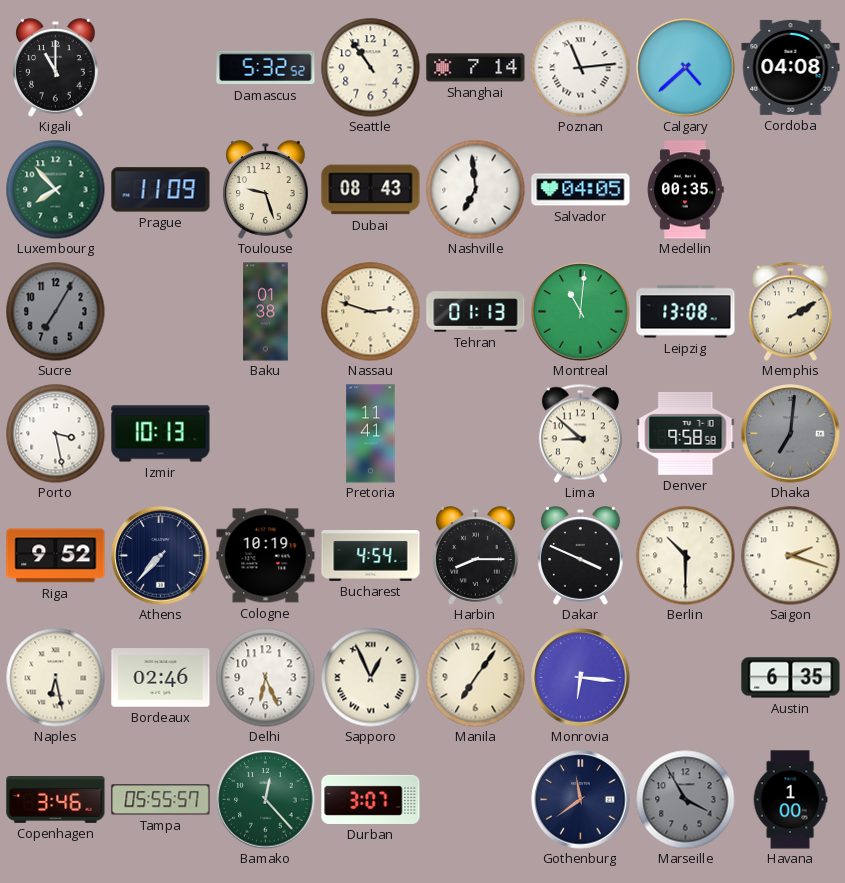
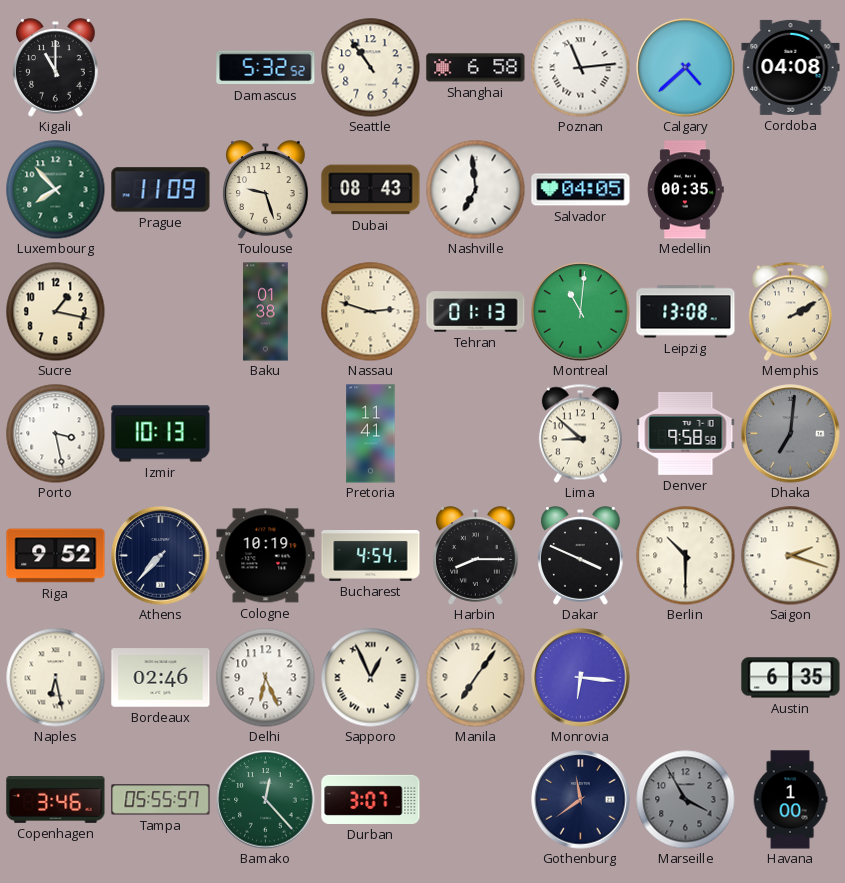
Shanghai: 7:14 -> 6:58
Sucre: 7:05 -> 1:17
Sucre dial: grey -> cream
